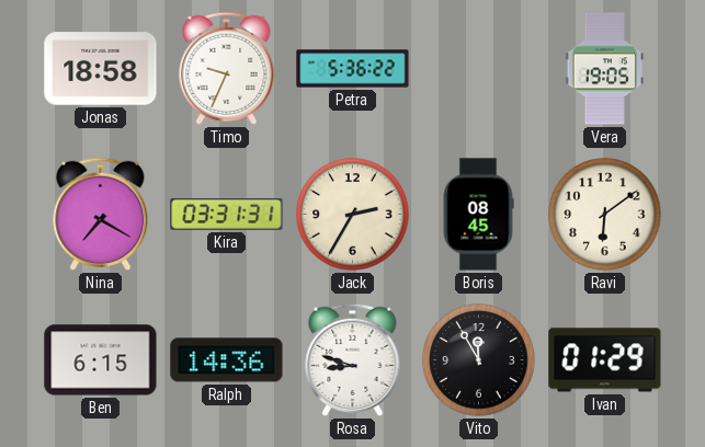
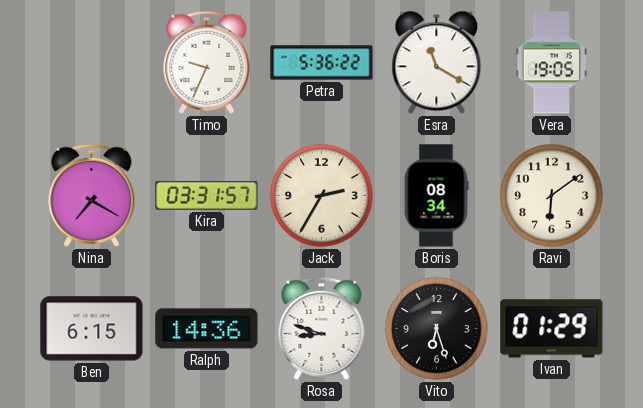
Jonas: 18:58 -> none
Esra: none -> 11:20
Kira: 03:31:31 -> 03:31:57
Boris: 08:45 -> 08:34
Vito: 11:55 -> 6:27
